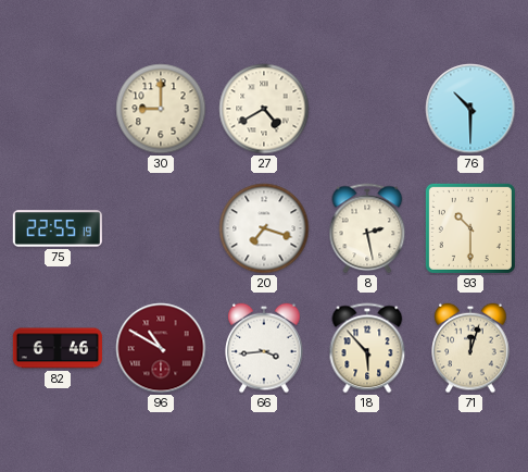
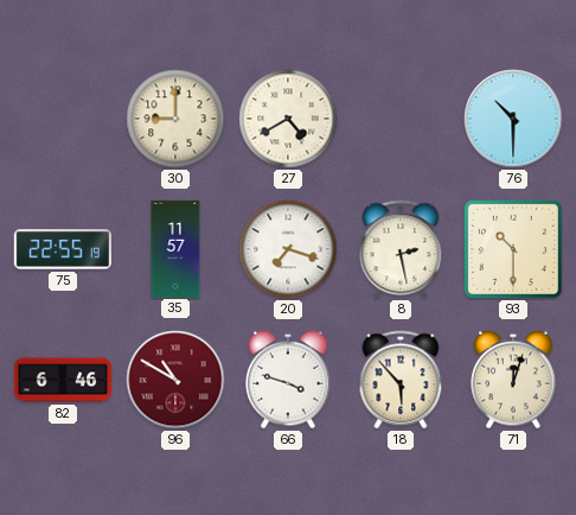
35: none -> 11:57
66: 3:44 -> 3:48
